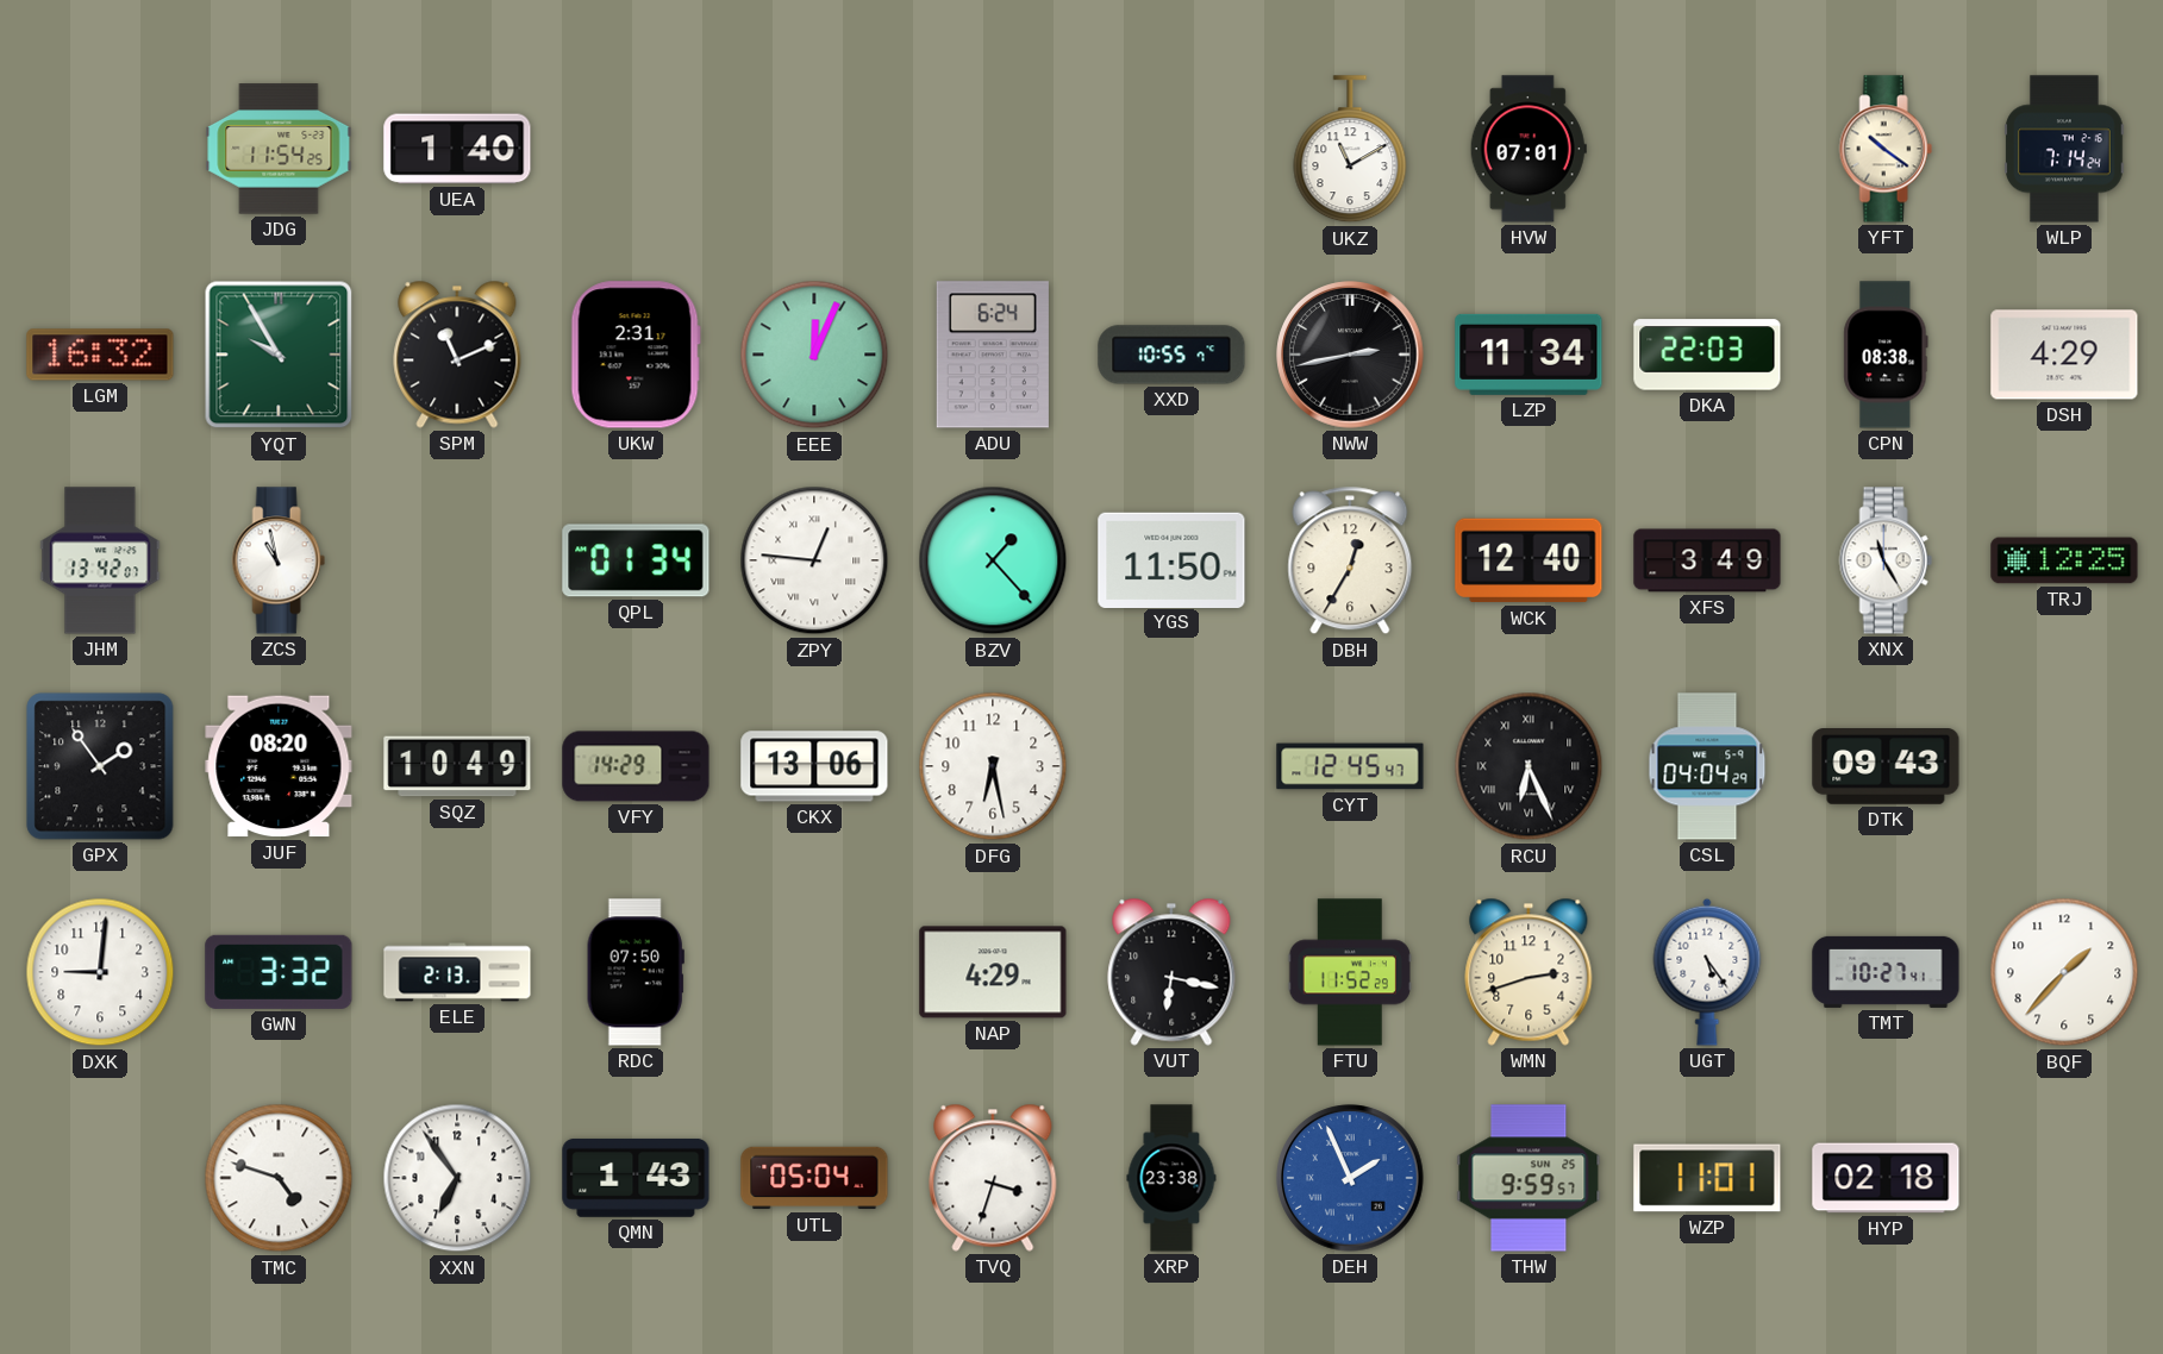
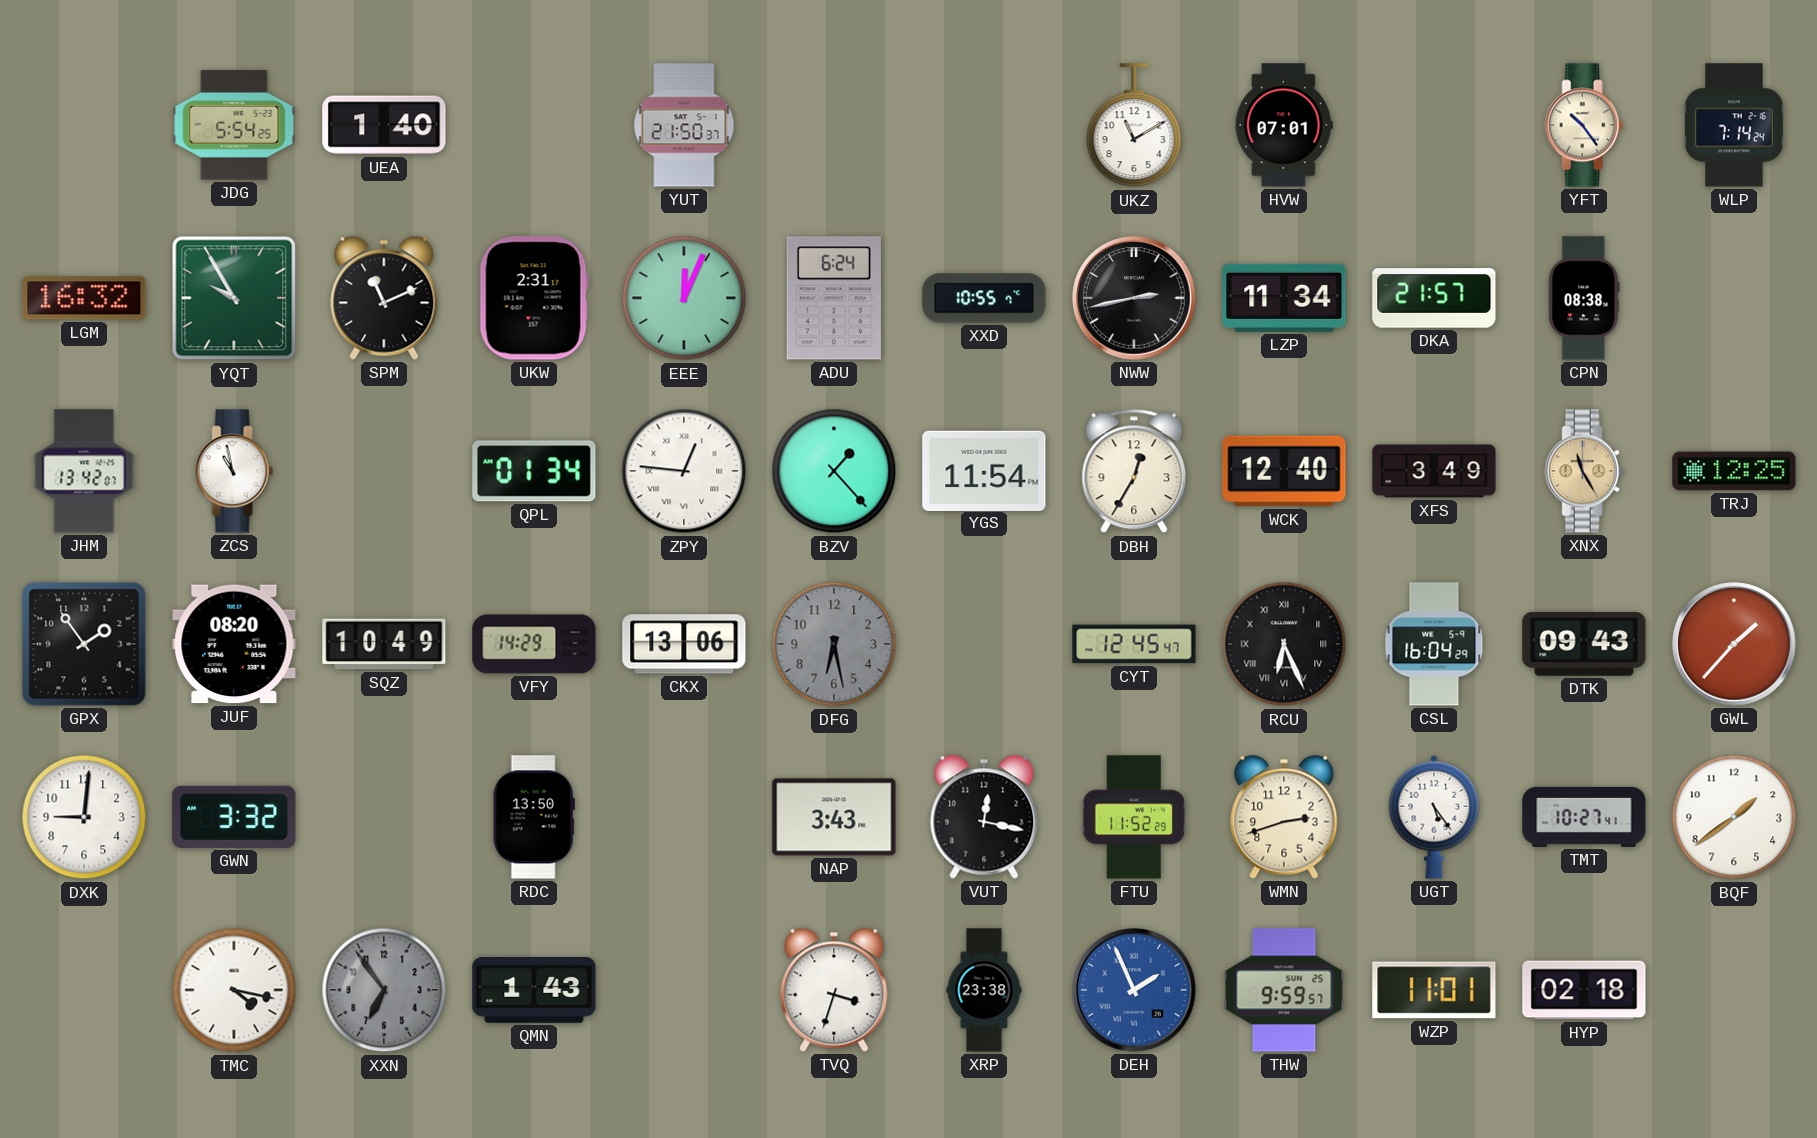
JDG: 11:54 -> 5:54
YUT: none -> 21:50
YFT: 10:21 -> 10:24
DKA: 22:03 -> 21:57
DSH: 4:29 -> none
YGS: 11:50 -> 11:54
XNX dial: white -> champagne
DFG dial: white -> grey
CSL: 04:04 -> 16:04
GWL: none -> 1:37
ELE: 2:13 -> none
RDC: 07:50 -> 13:50
NAP: 4:29 -> 3:43
VUT: 6:17 -> 12:17
BQF: 1:37 -> 1:39
TMC: 4:48 -> 4:17
XXN dial: white -> grey
UTL: 05:04 -> none
